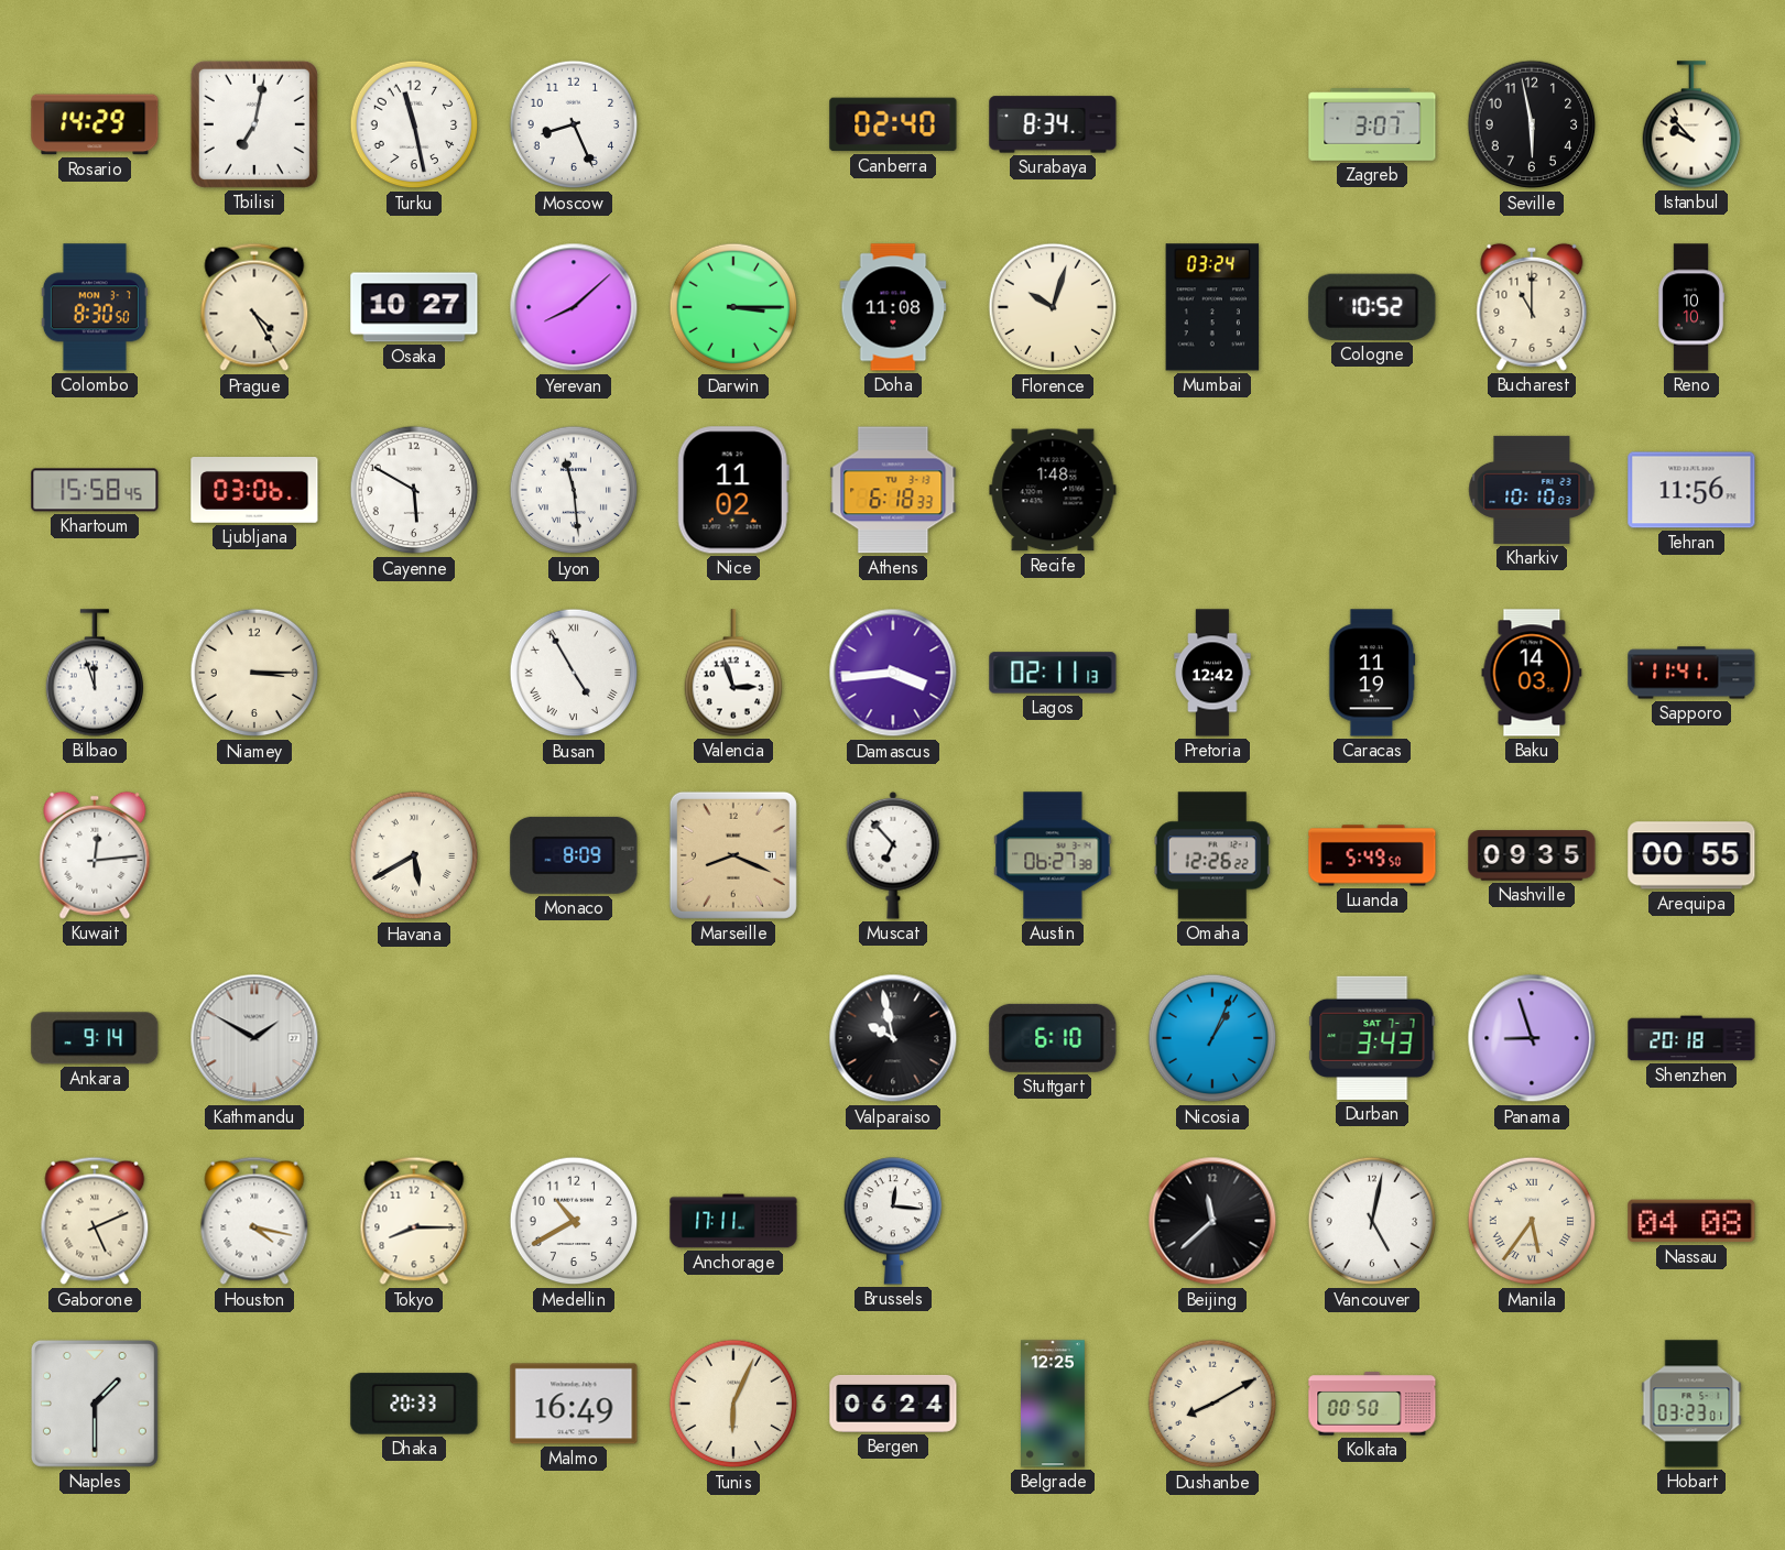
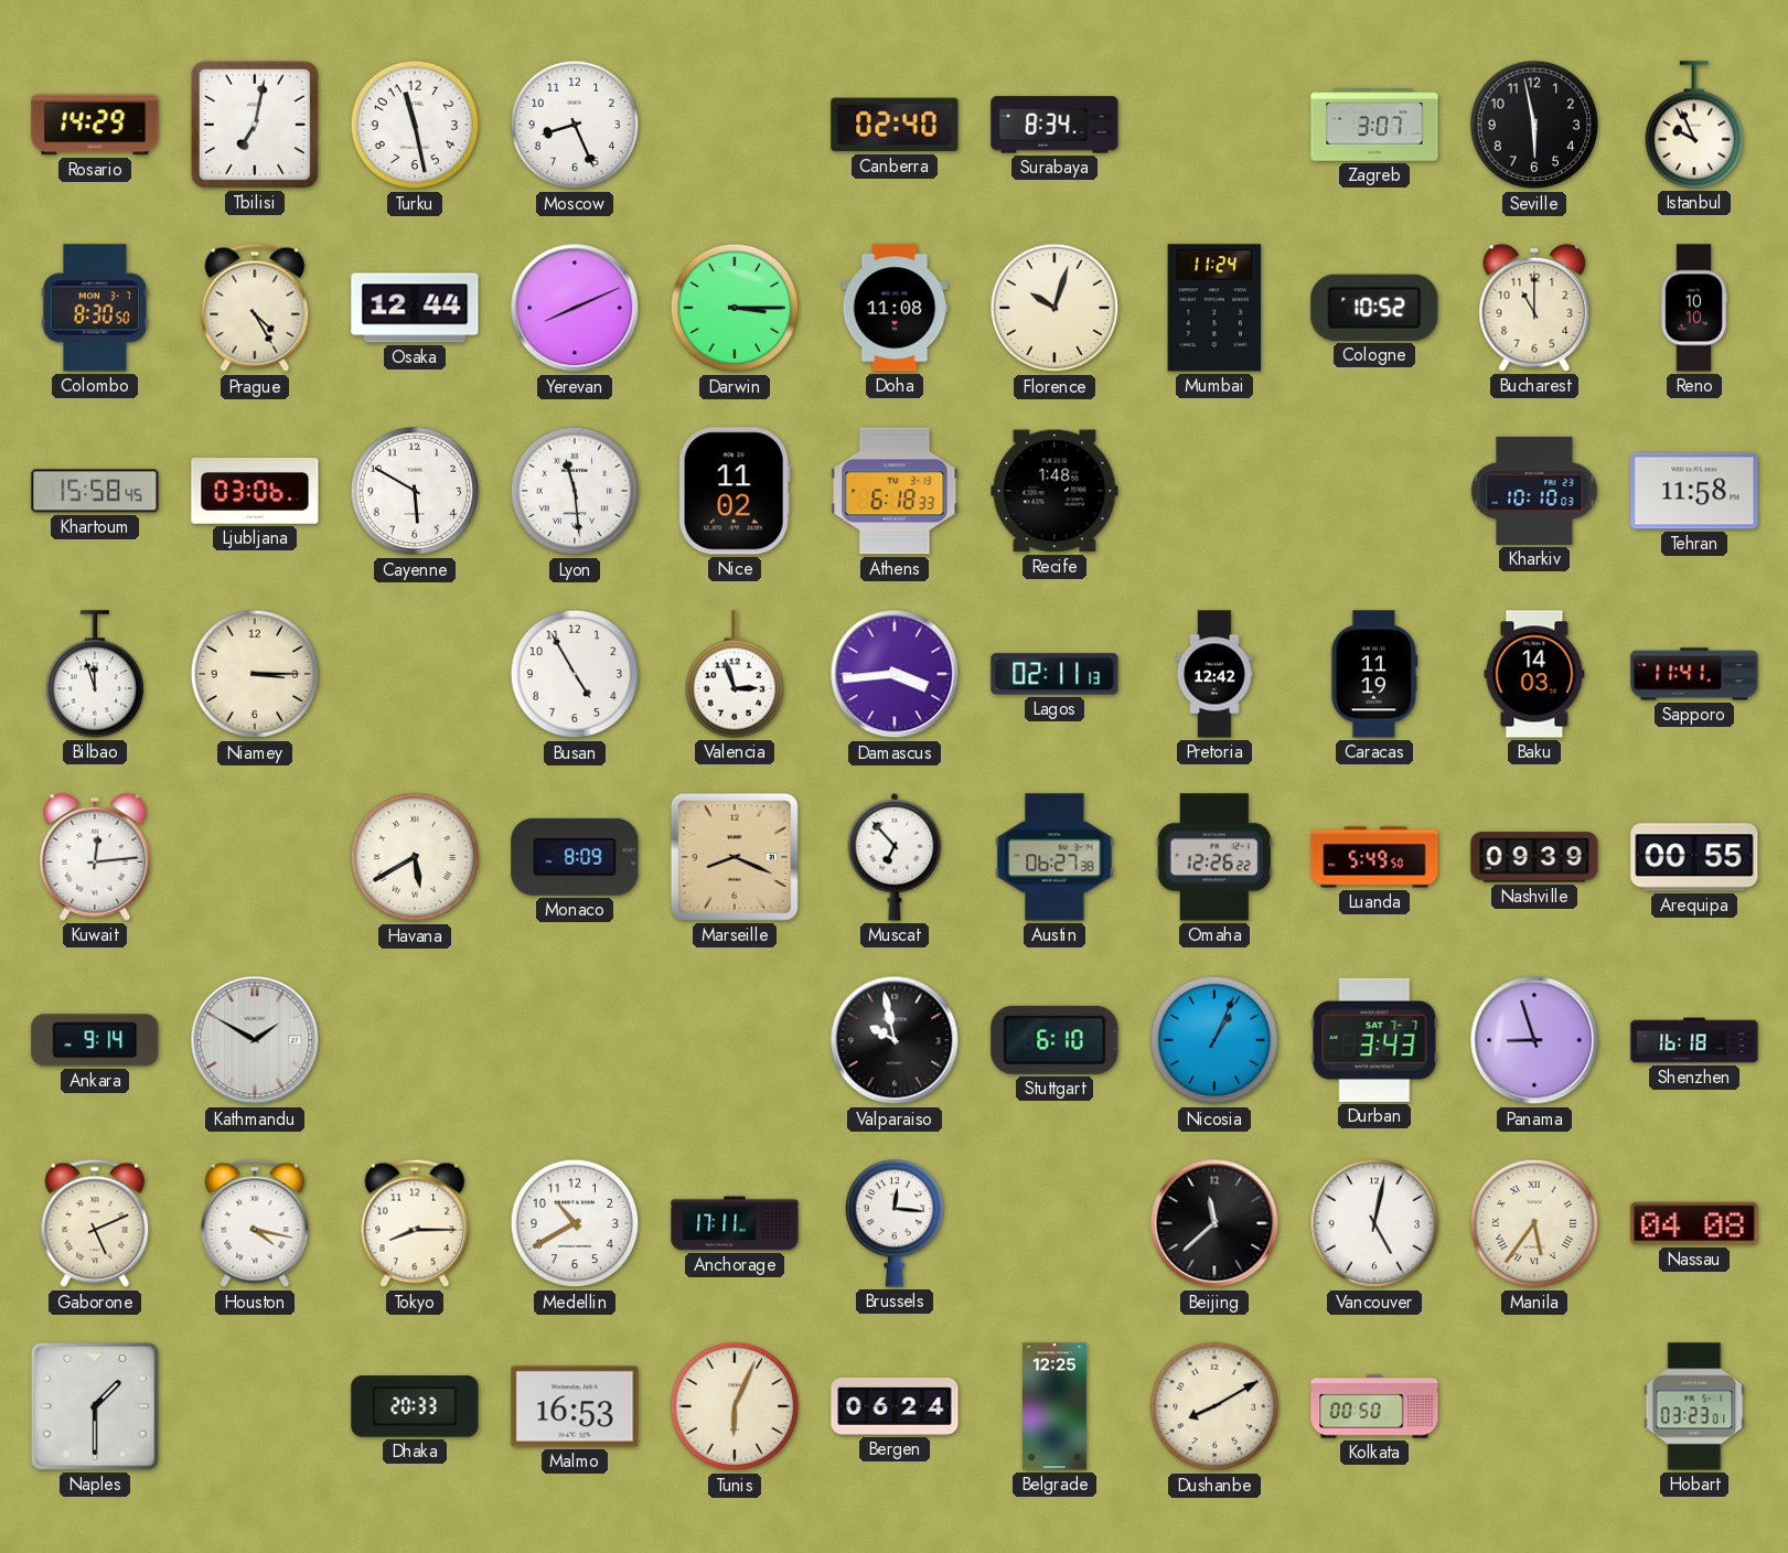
Istanbul: 9:53 -> 9:56
Osaka: 10:27 -> 12:44
Yerevan: 8:08 -> 8:11
Mumbai: 03:24 -> 11:24
Tehran: 11:56 -> 11:58
Busan numerals: Roman -> Arabic
Nashville: 09:35 -> 09:39
Shenzhen: 20:18 -> 16:18
Malmo: 16:49 -> 16:53
